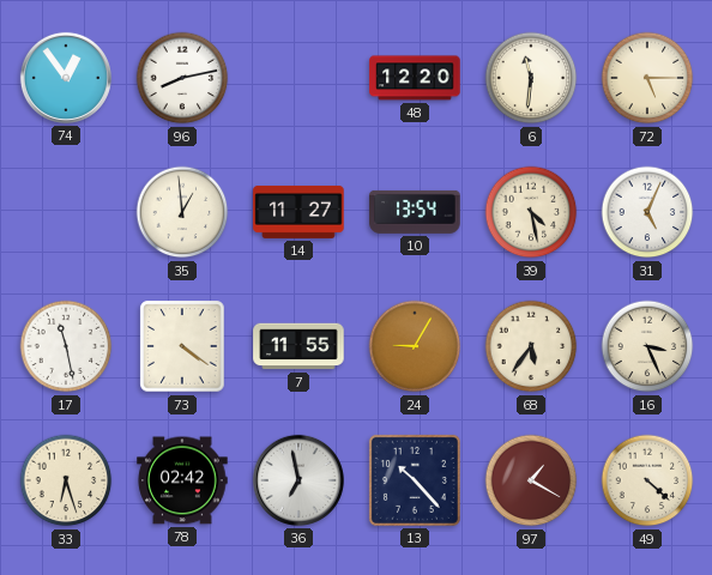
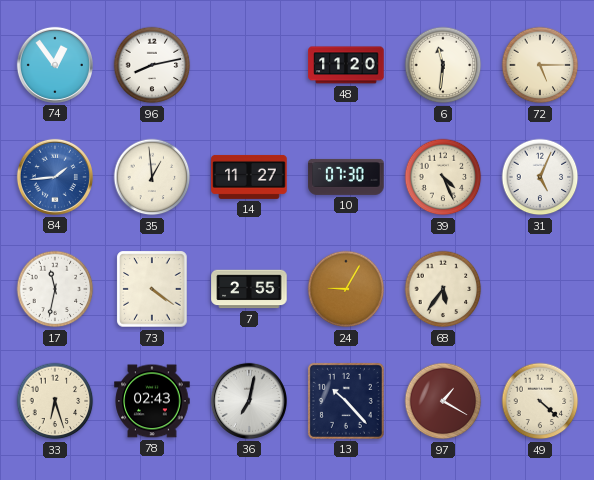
48: 12:20 -> 11:20
84: none -> 1:44
10: 13:54 -> 07:30
39: 4:28 -> 4:26
17: 11:28 -> 11:32
7: 11:55 -> 2:55
16: 3:26 -> none
78: 02:42 -> 02:43
36: 6:58 -> 7:02
